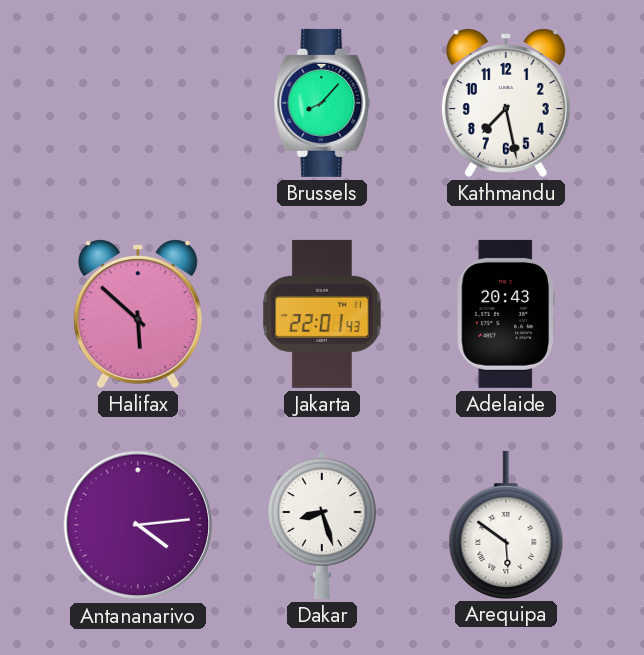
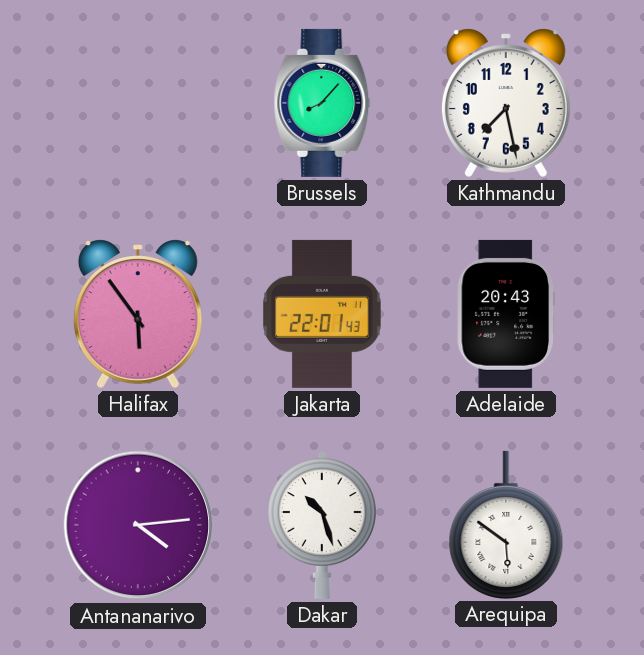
Halifax: 5:52 -> 5:54
Dakar: 8:27 -> 10:27
